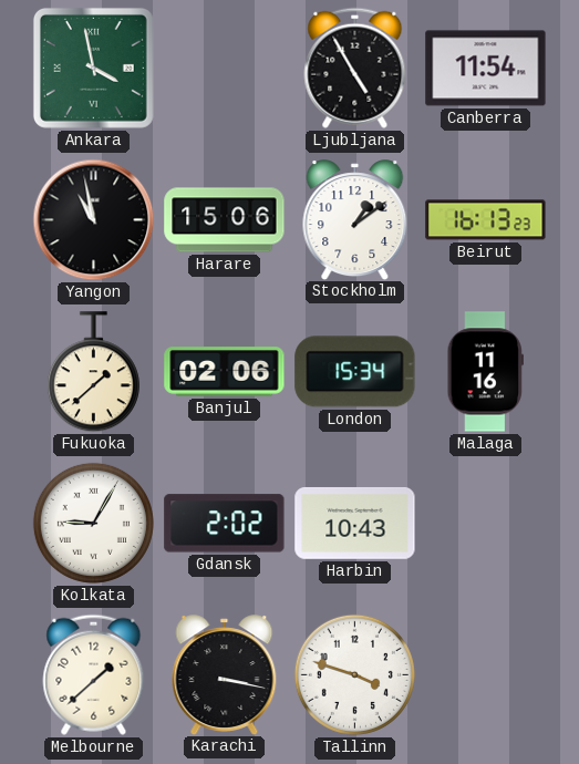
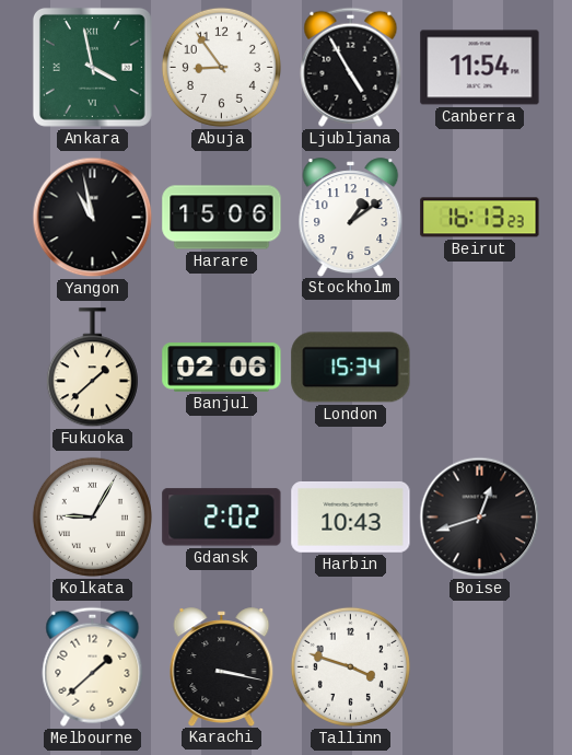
Abuja: none -> 8:54
Malaga: 11:16 -> none
Boise: none -> 12:42
